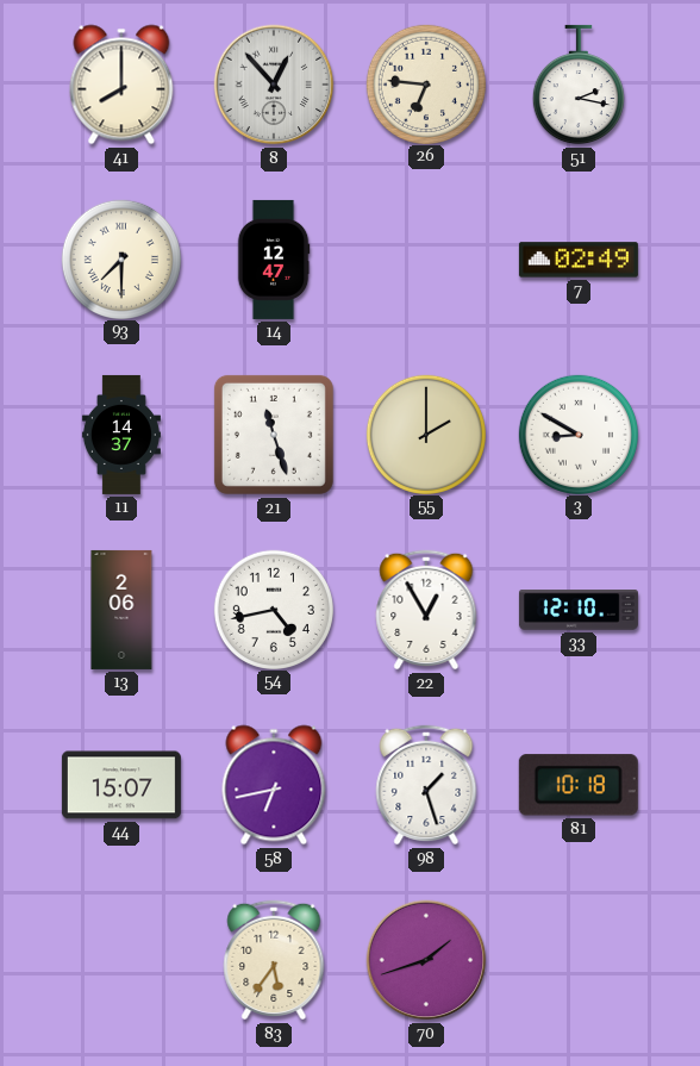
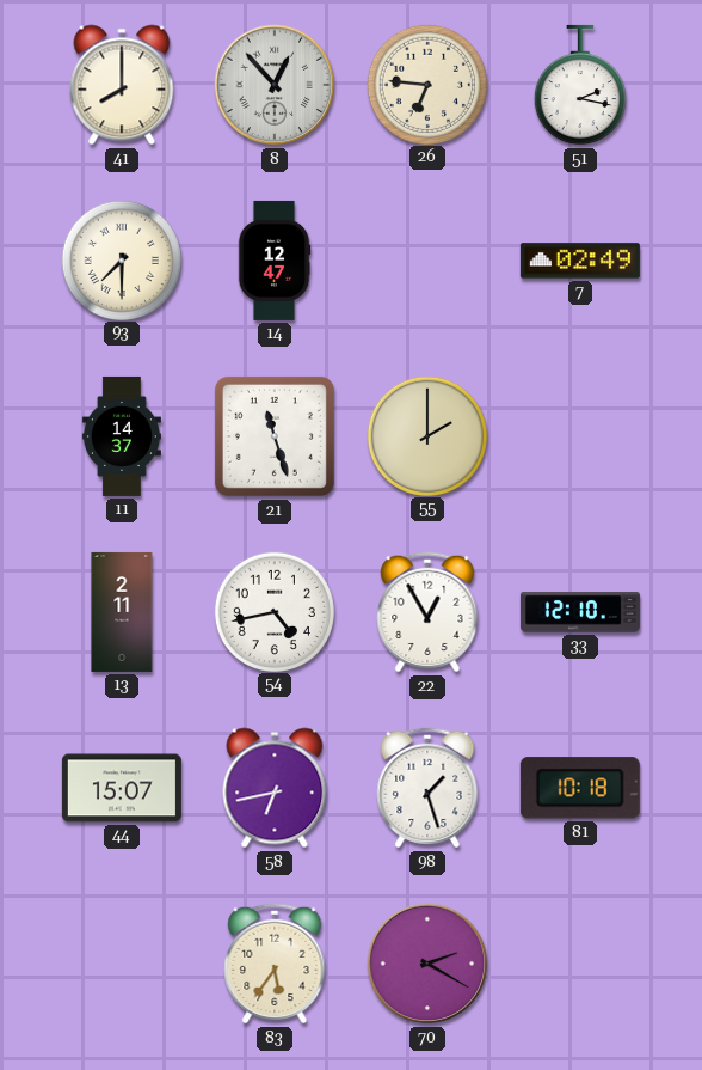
3: 8:50 -> none
13: 2:06 -> 2:11
70: 1:42 -> 2:20
